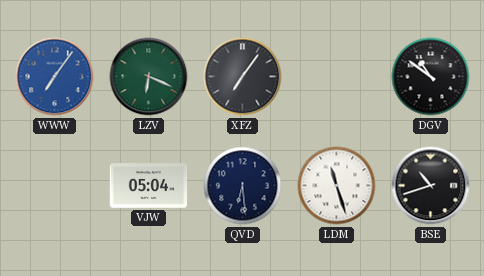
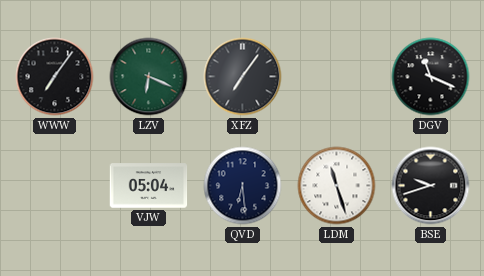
WWW dial: blue -> black
DGV: 10:51 -> 11:19
BSE: 10:42 -> 9:42
